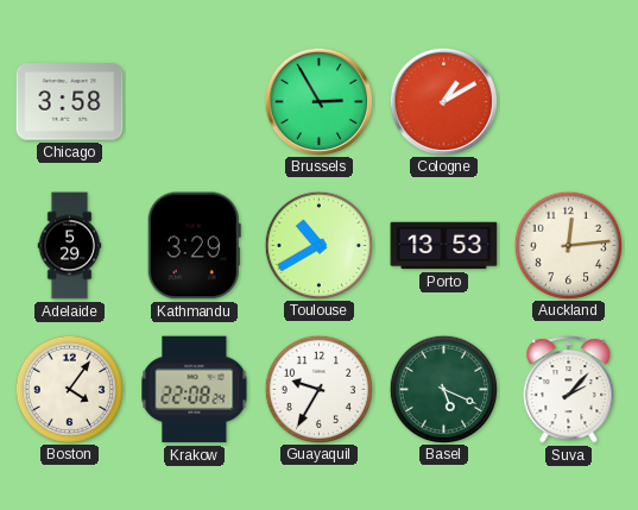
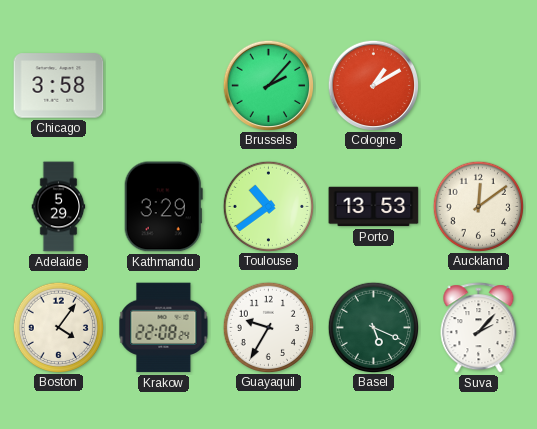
Brussels: 2:55 -> 2:07
Toulouse: 10:40 -> 10:39
Auckland: 12:14 -> 12:09
